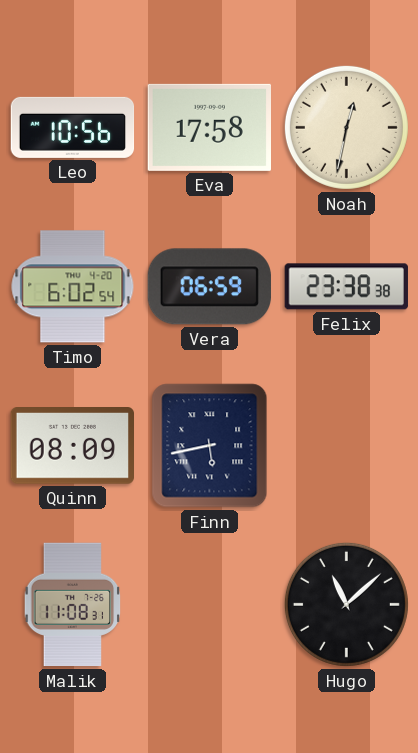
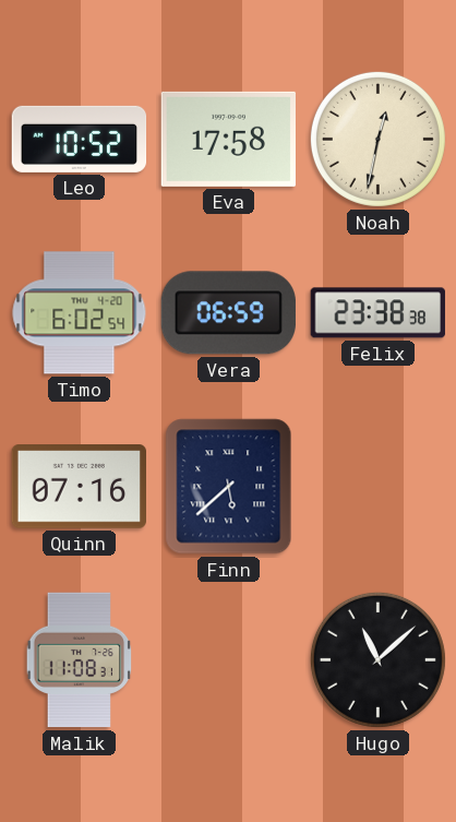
Leo: 10:56 -> 10:52
Quinn: 08:09 -> 07:16
Finn: 5:43 -> 5:38
